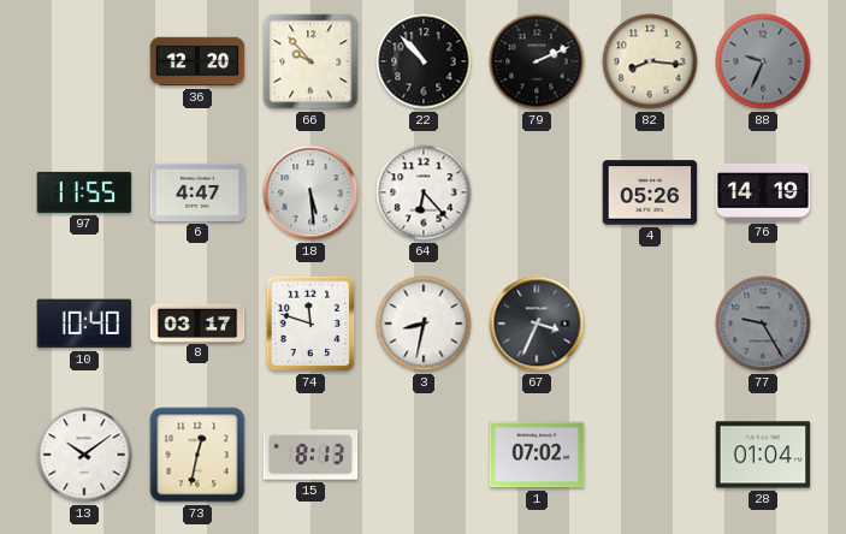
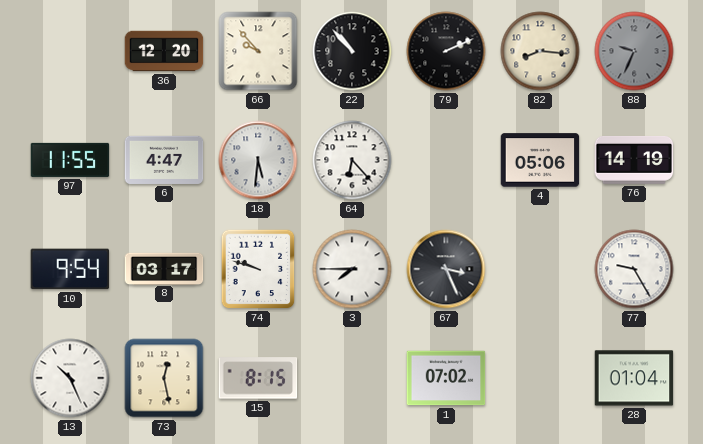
18: 5:29 -> 5:31
4: 05:26 -> 05:06
10: 10:40 -> 9:54
74: 11:48 -> 9:48
3: 8:32 -> 7:45
67: 3:34 -> 3:26
77 dial: grey -> white
13: 10:09 -> 10:26
73: 12:32 -> 12:28
15: 8:13 -> 8:15
